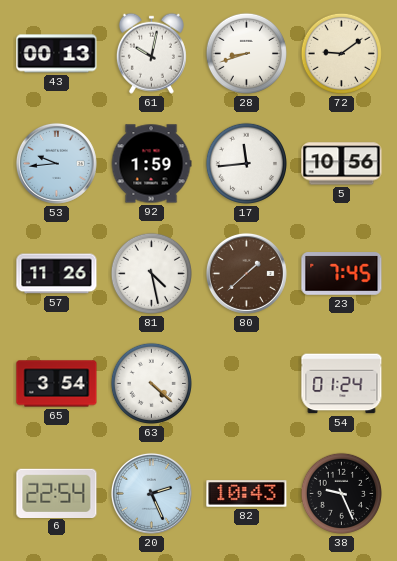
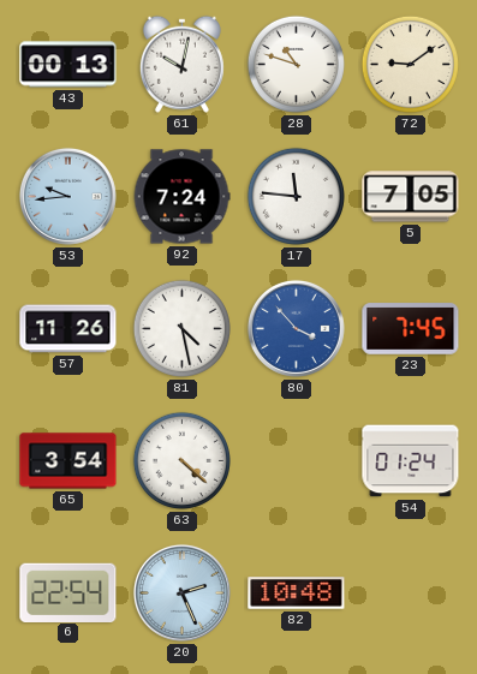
28: 8:42 -> 10:48
92: 1:59 -> 7:24
17: 11:44 -> 11:46
5: 10:56 -> 7:05
80: 1:38 -> 3:53
80 dial: brown -> blue
82: 10:43 -> 10:48
38: 9:26 -> none
